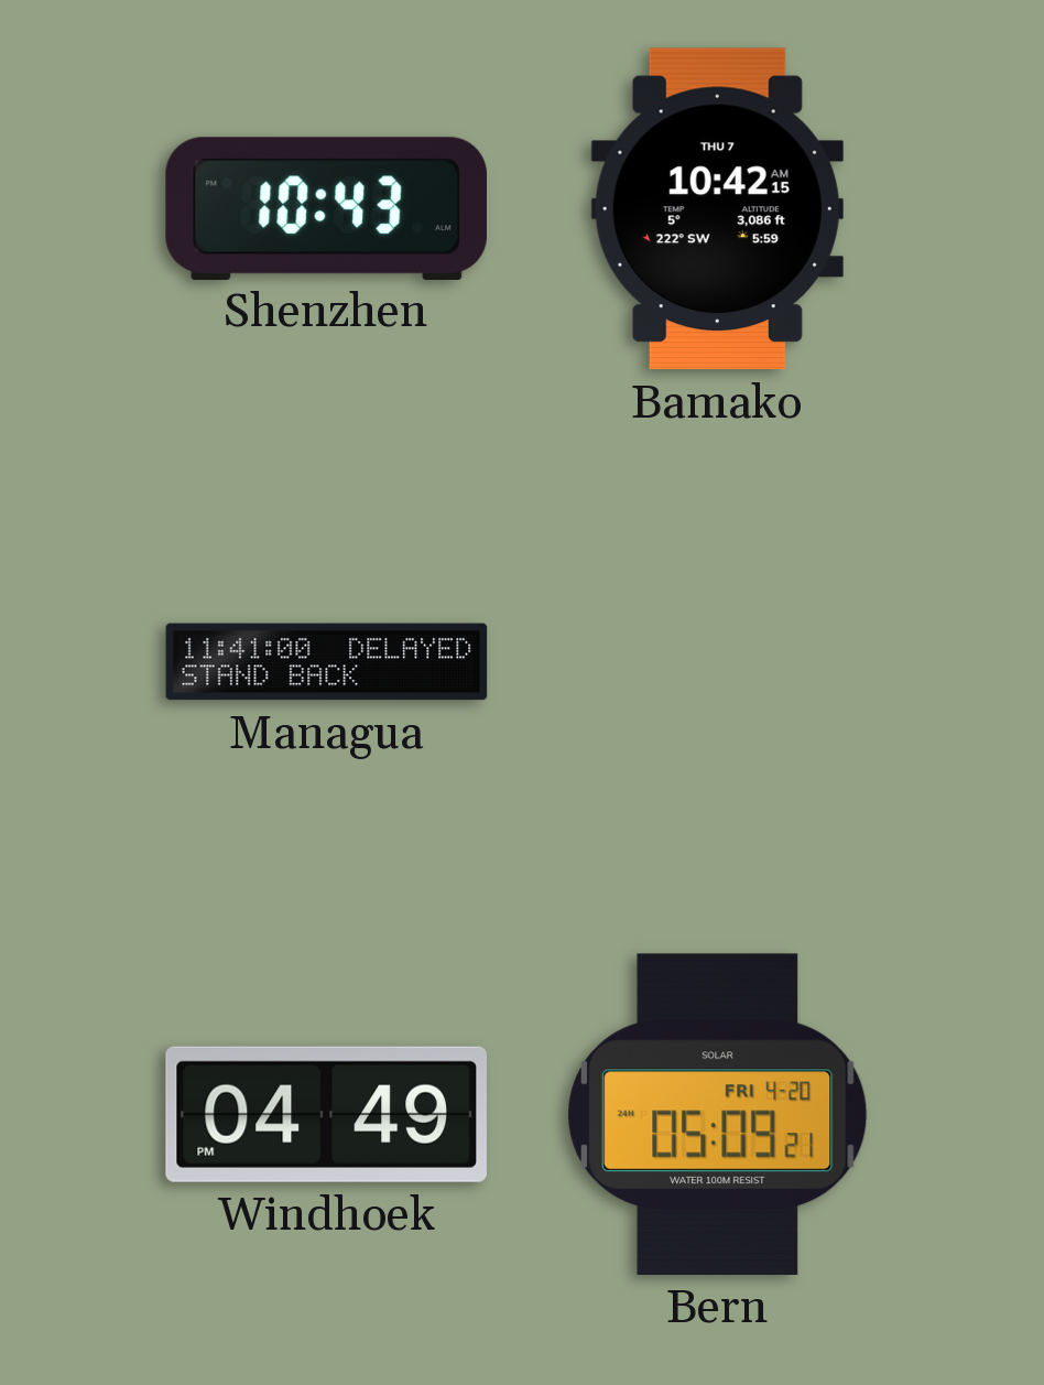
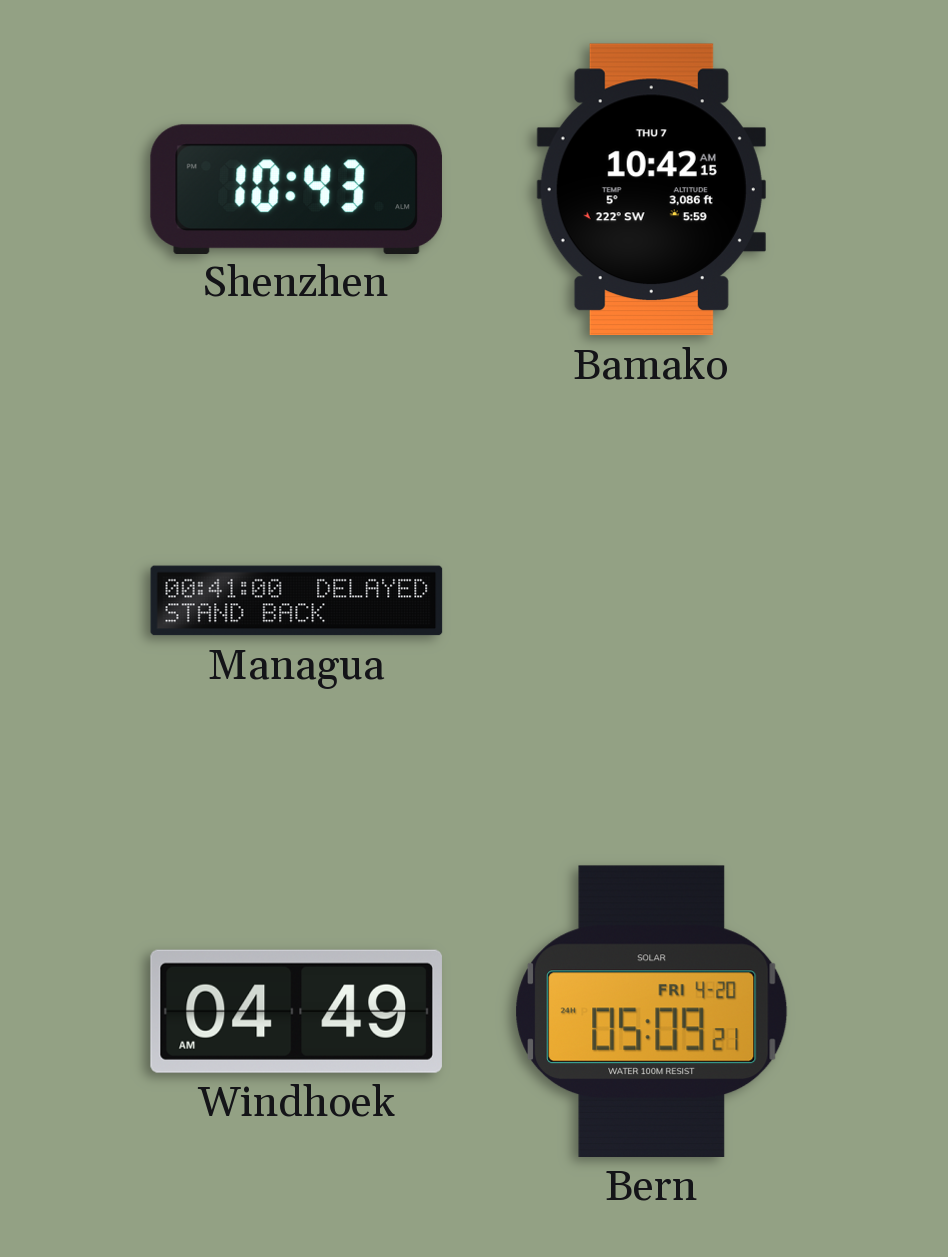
Managua: 11:41 -> 00:41
Windhoek: 04:49 PM -> 04:49 AM
